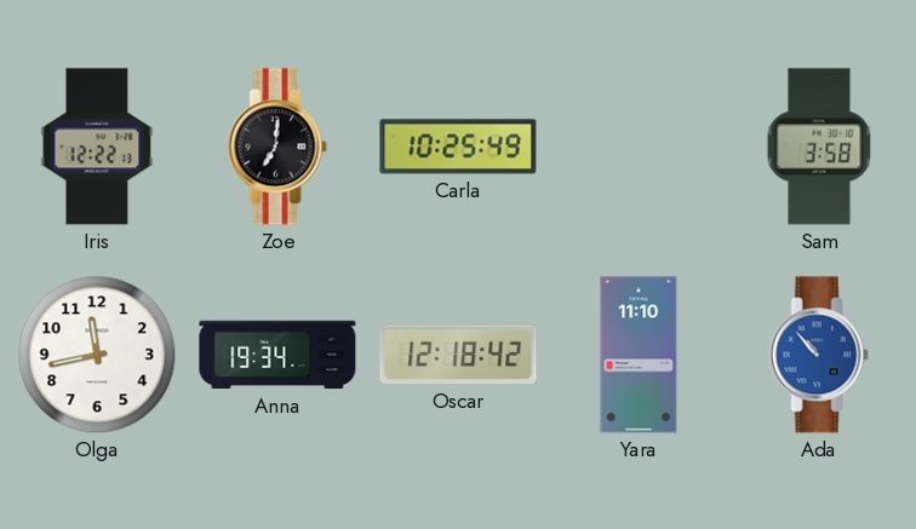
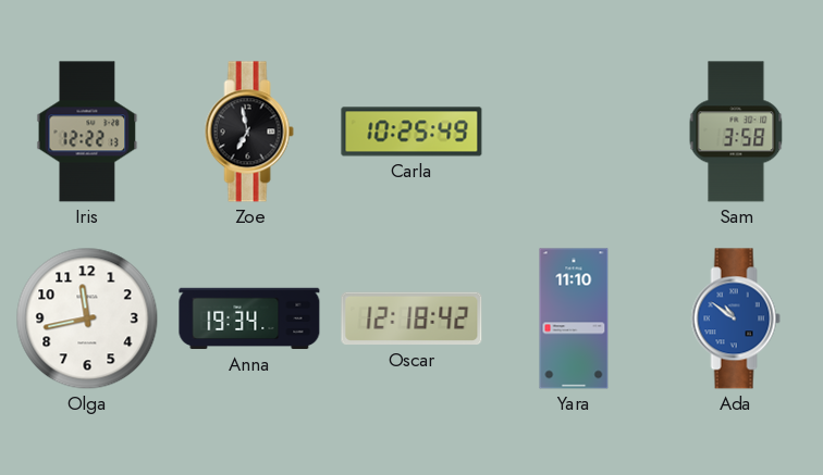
Zoe: 7:01 -> 6:58
Ada: 10:53 -> 10:51
